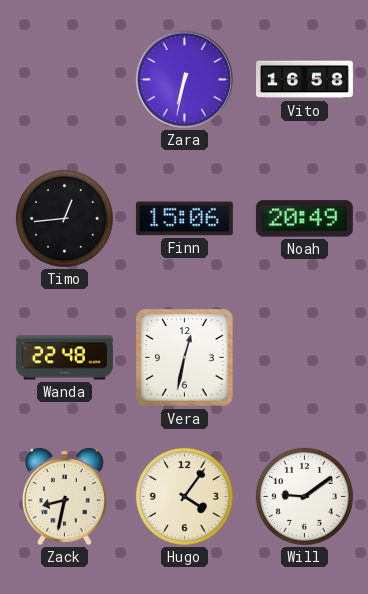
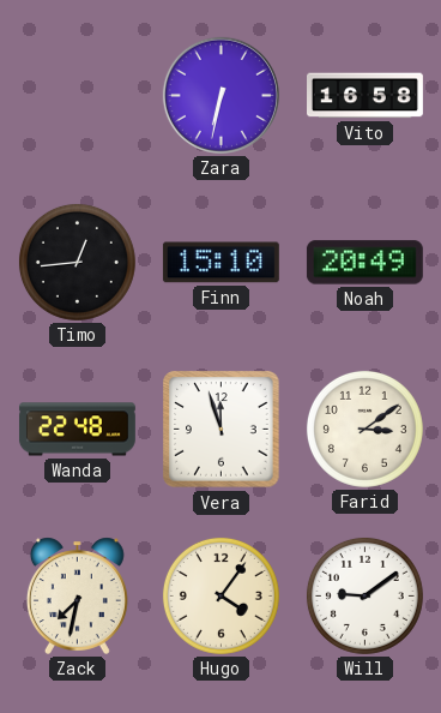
Finn: 15:06 -> 15:10
Vera: 12:32 -> 11:57
Farid: none -> 3:09
Zack: 8:32 -> 7:32
